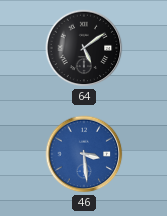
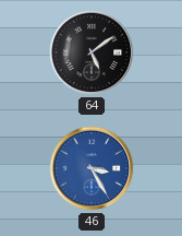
46: 3:29 -> 3:25
